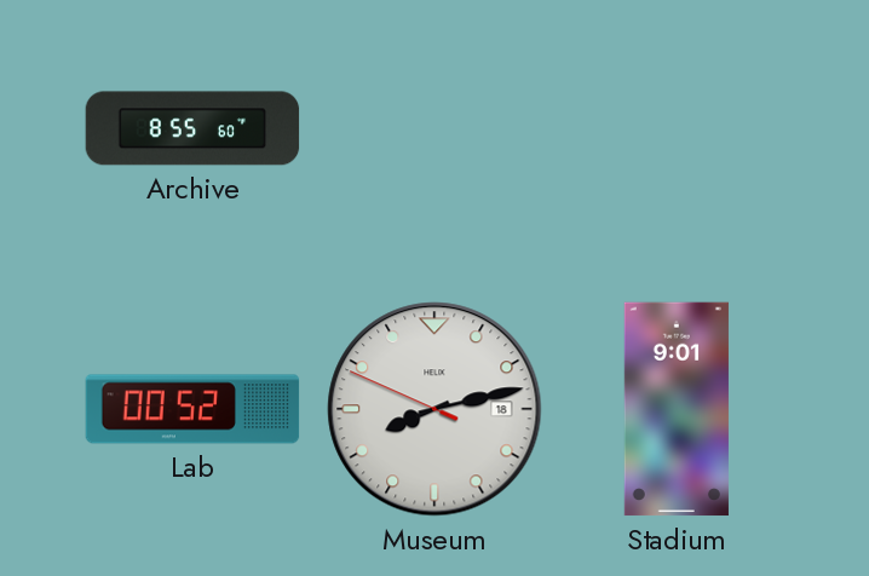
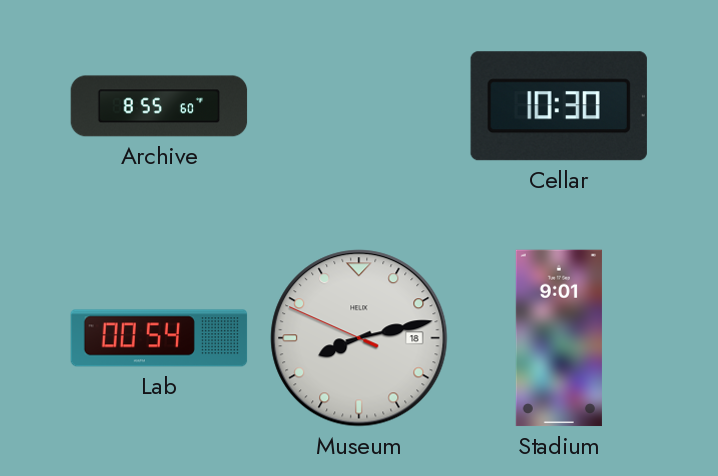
Cellar: none -> 10:30
Lab: 00:52 -> 00:54
